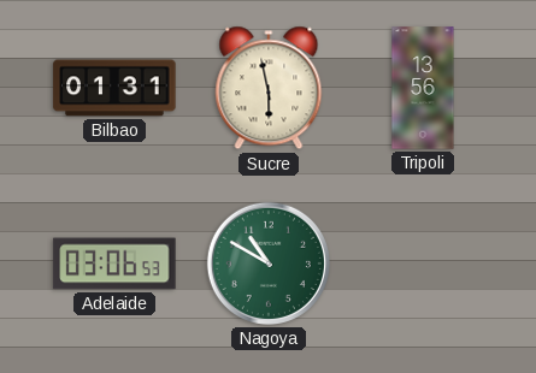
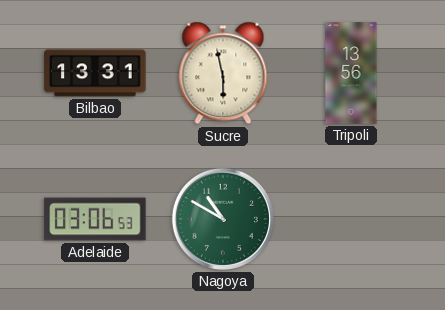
Bilbao: 01:31 -> 13:31
